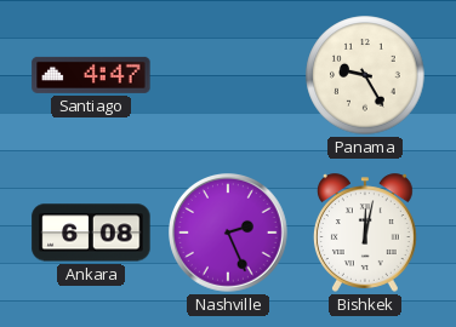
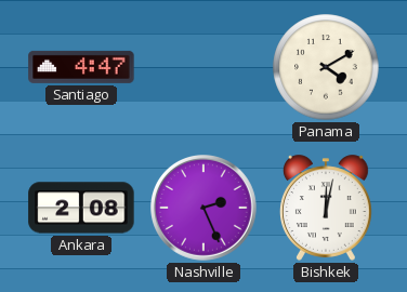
Panama: 9:25 -> 4:10
Ankara: 6:08 -> 2:08
